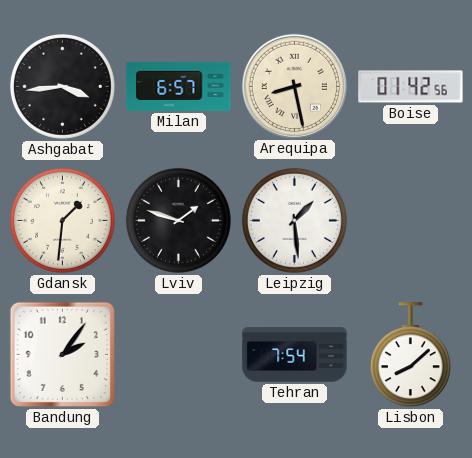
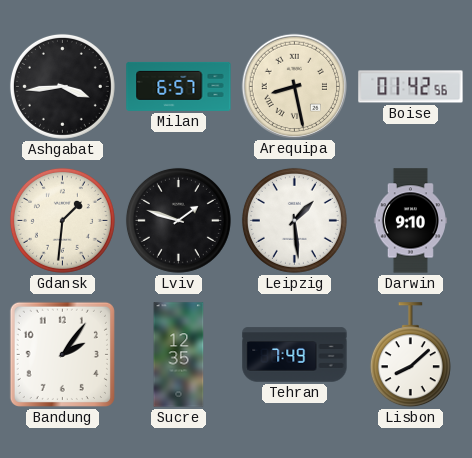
Darwin: none -> 9:10
Sucre: none -> 12:35
Tehran: 7:54 -> 7:49
